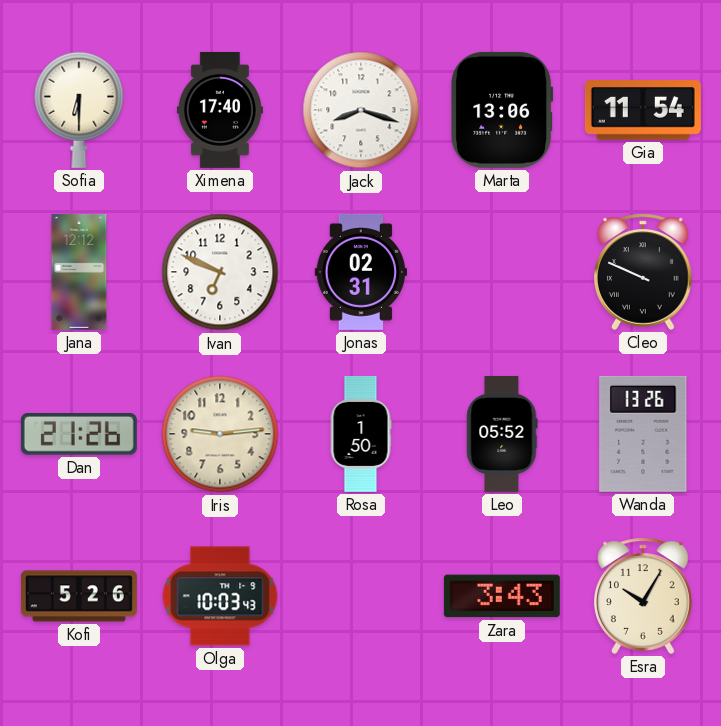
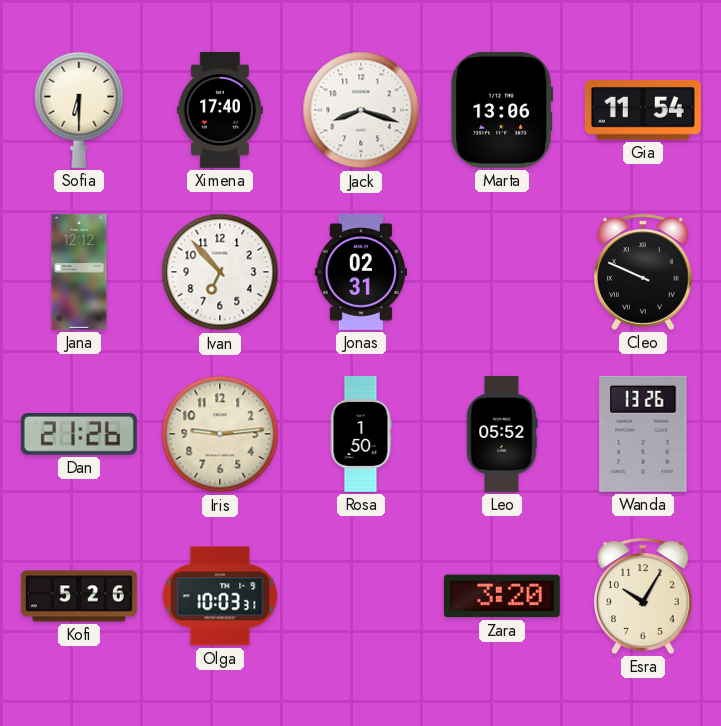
Ivan: 6:49 -> 6:53
Olga: 10:03:43 -> 10:03:31
Zara: 3:43 -> 3:20
